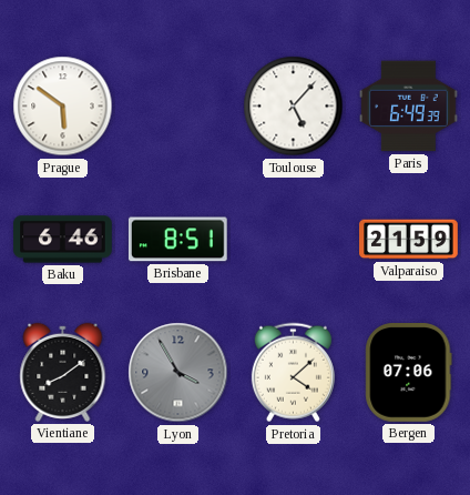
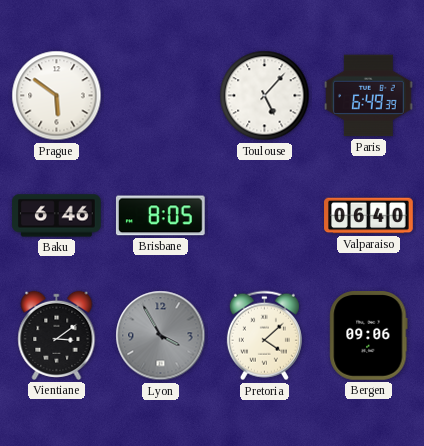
Brisbane: 8:51 -> 8:05
Valparaiso: 21:59 -> 06:40
Vientiane: 8:09 -> 3:09
Bergen: 07:06 -> 09:06
